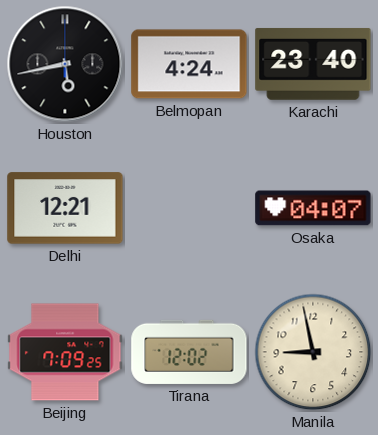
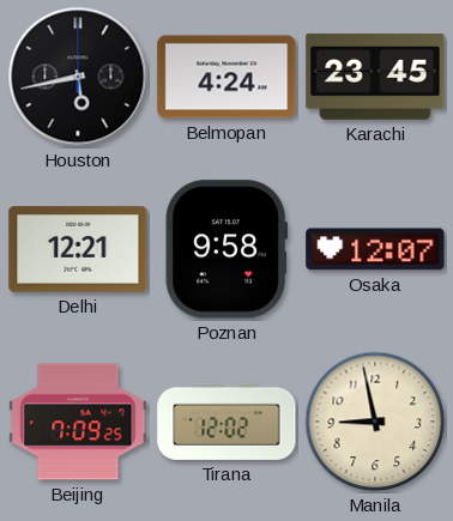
Karachi: 23:40 -> 23:45
Poznan: none -> 9:58
Osaka: 04:07 -> 12:07
